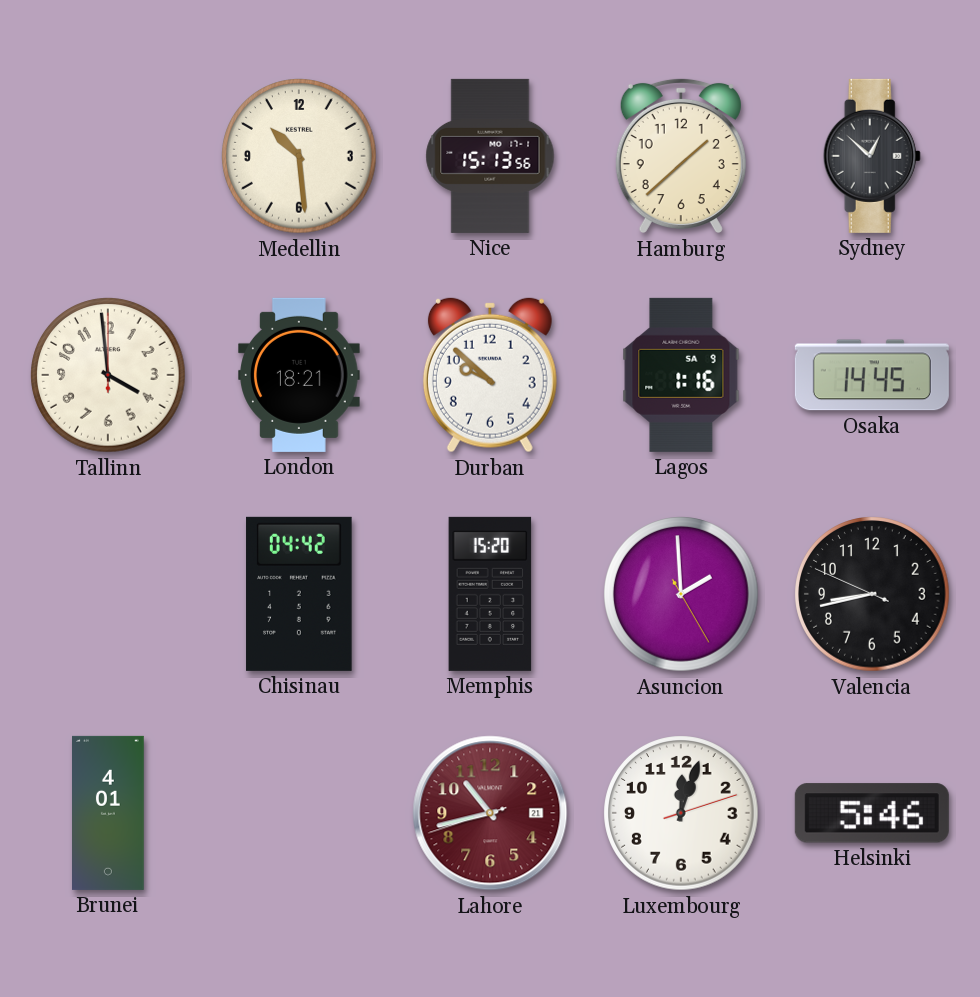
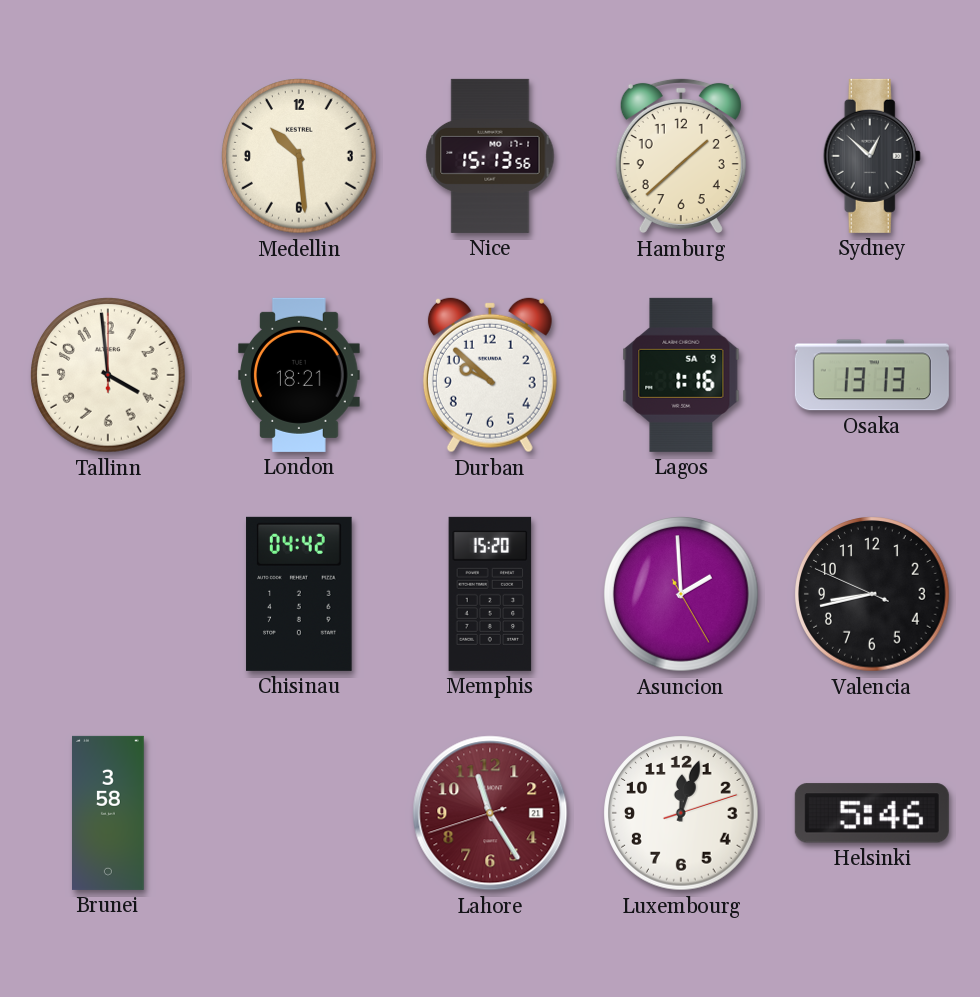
Osaka: 14:45 -> 13:13
Brunei: 4:01 -> 3:58
Lahore: 10:42 -> 11:24
